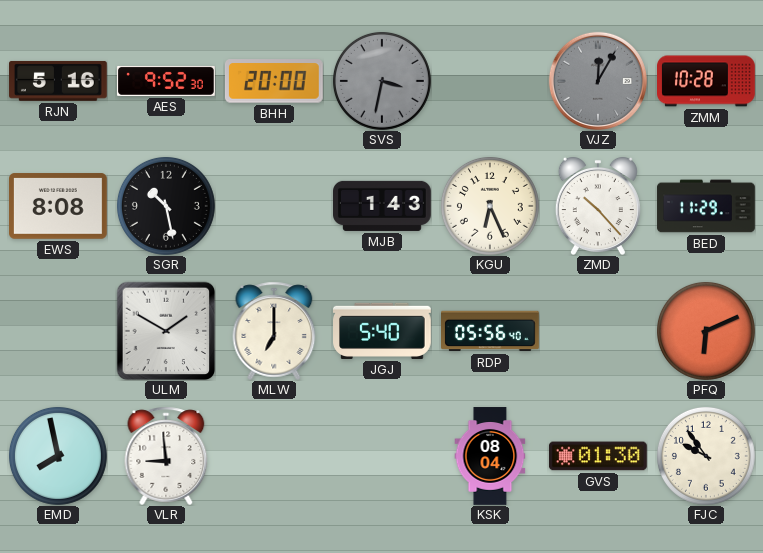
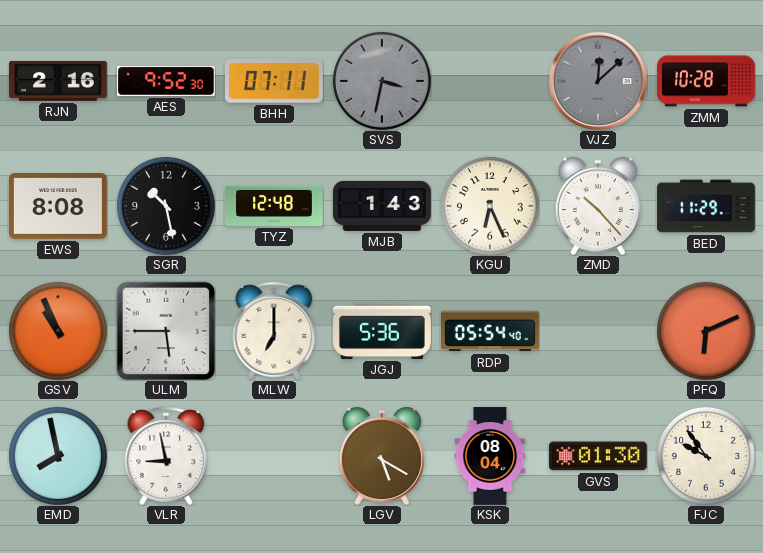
RJN: 5:16 -> 2:16
BHH: 20:00 -> 07:11
VJZ: 12:05 -> 12:08
TYZ: none -> 12:48
GSV: none -> 10:56
ULM: 1:50 -> 5:45
JGJ: 5:40 -> 5:36
RDP: 05:56 -> 05:54
VLR: 8:59 -> 8:58
LGV: none -> 5:20
